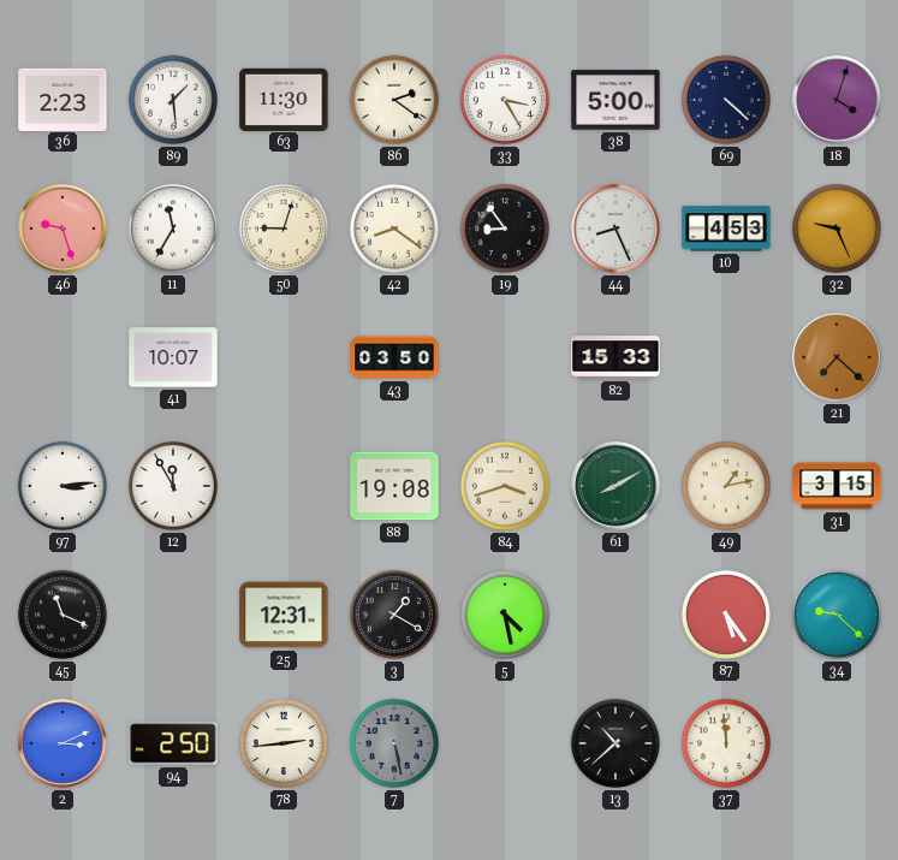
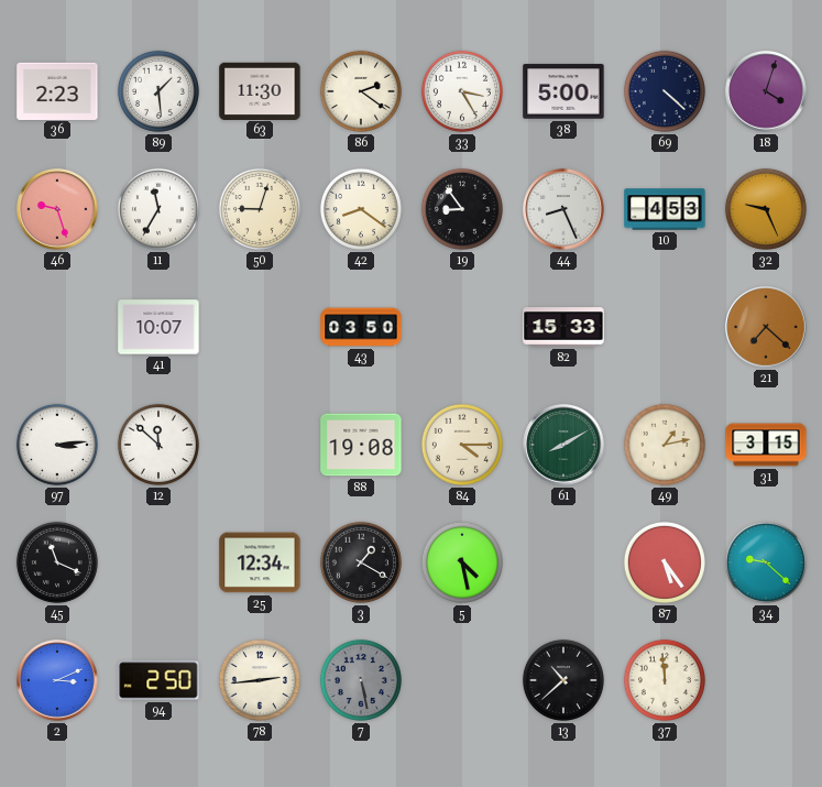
12: 11:55 -> 11:52
84: 3:42 -> 4:15
25: 12:31 -> 12:34
